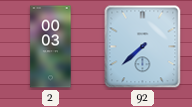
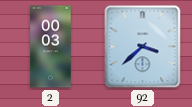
92: 7:38 -> 3:38
